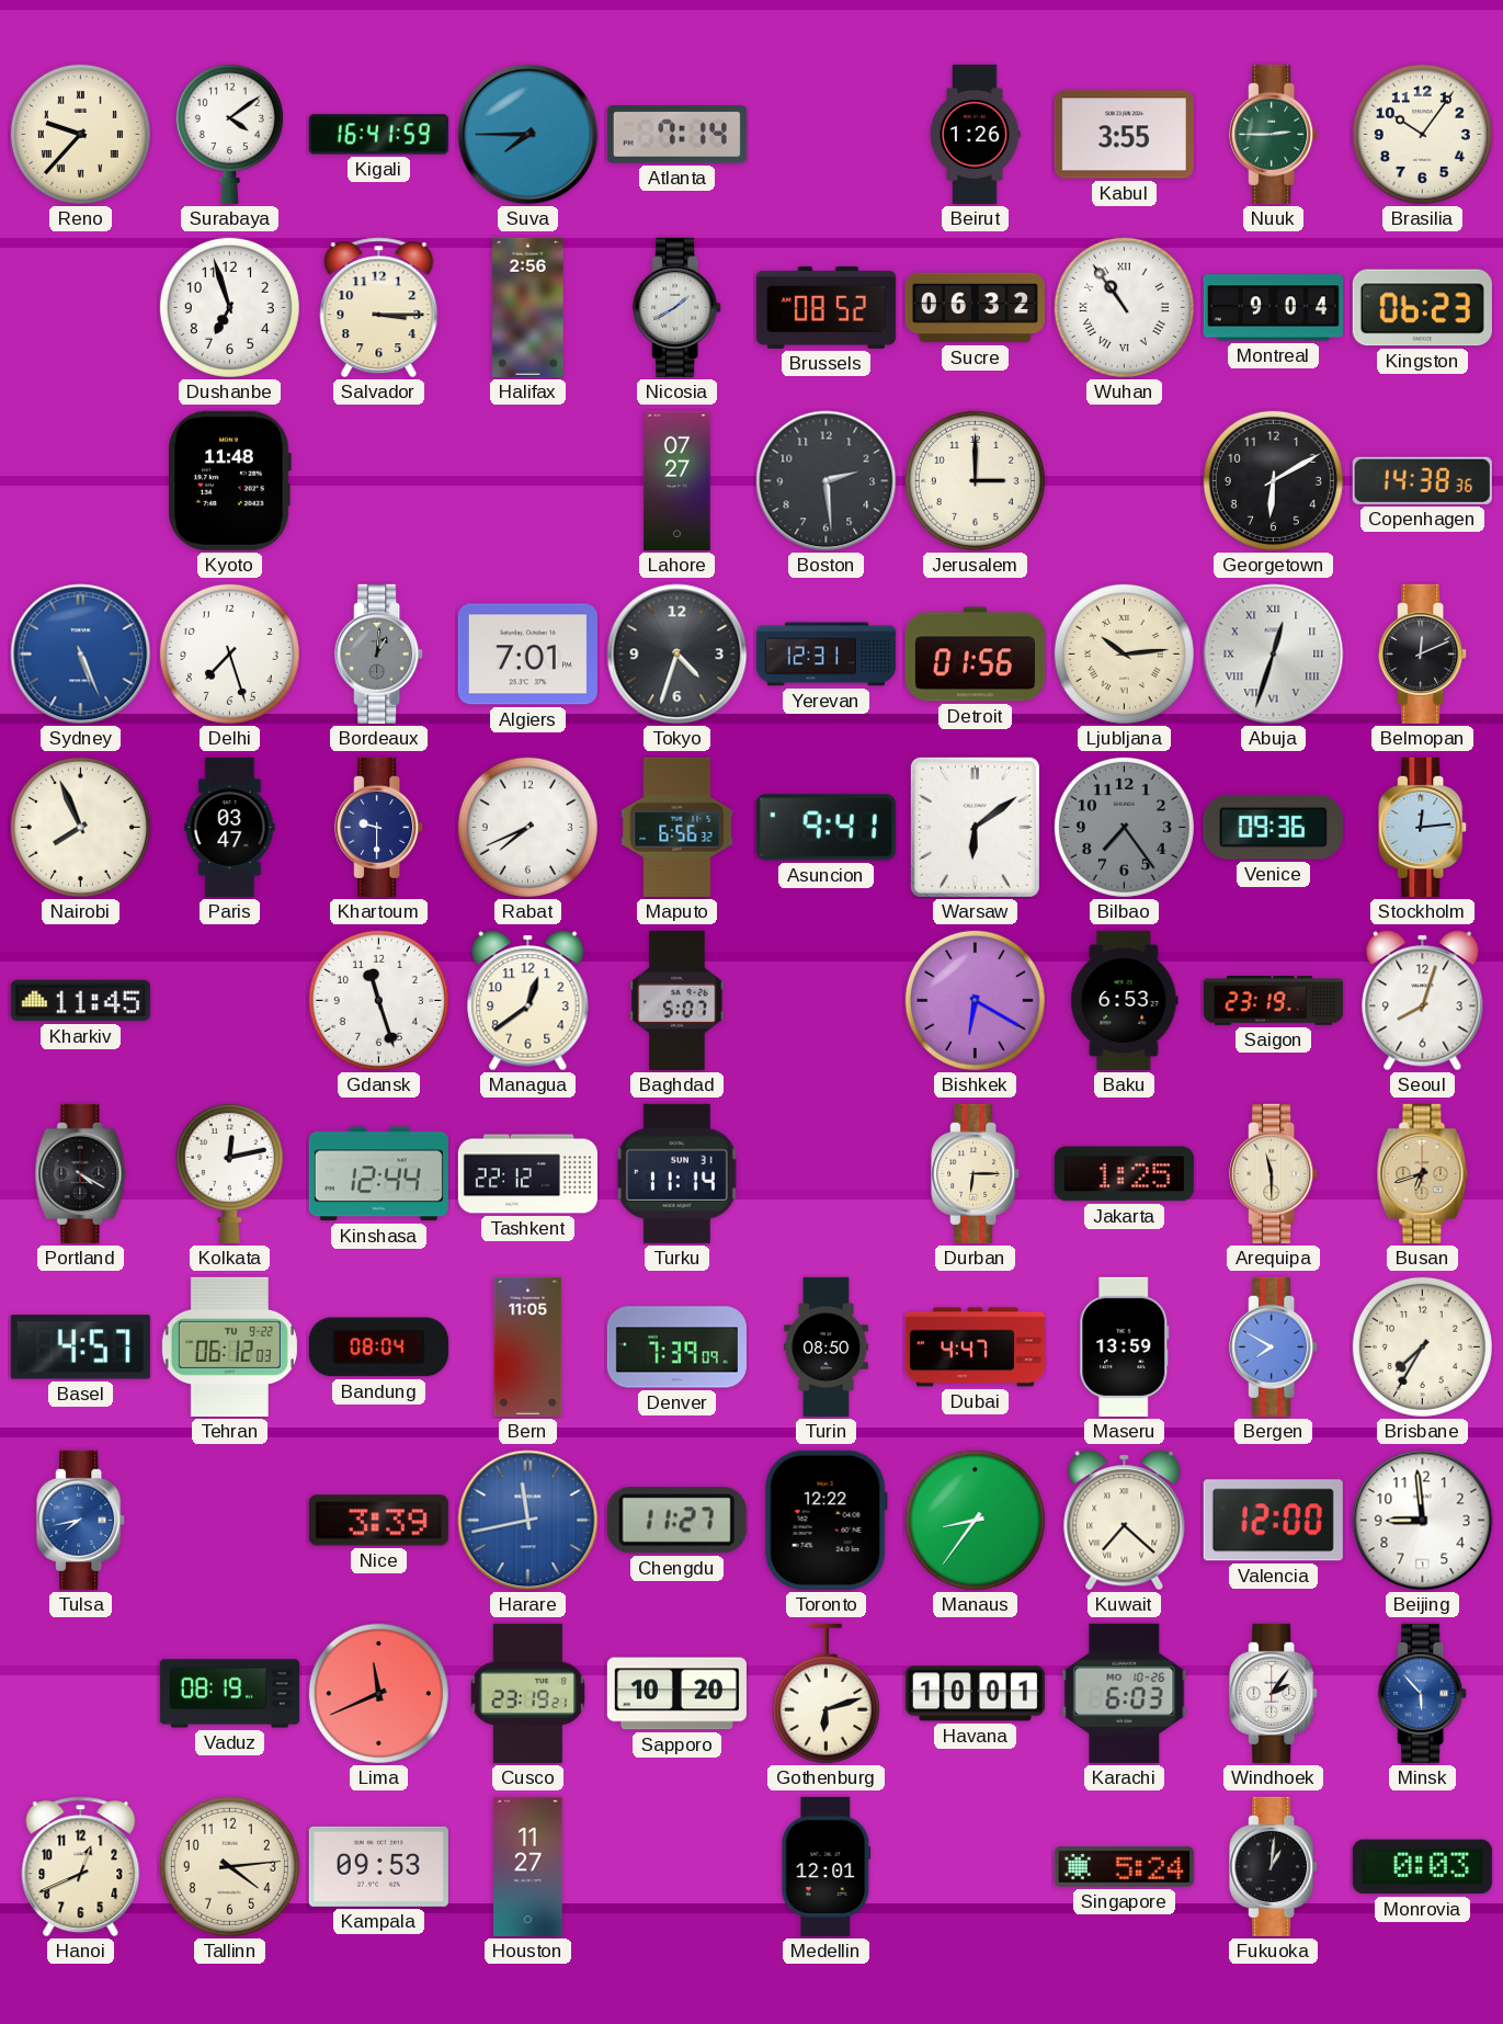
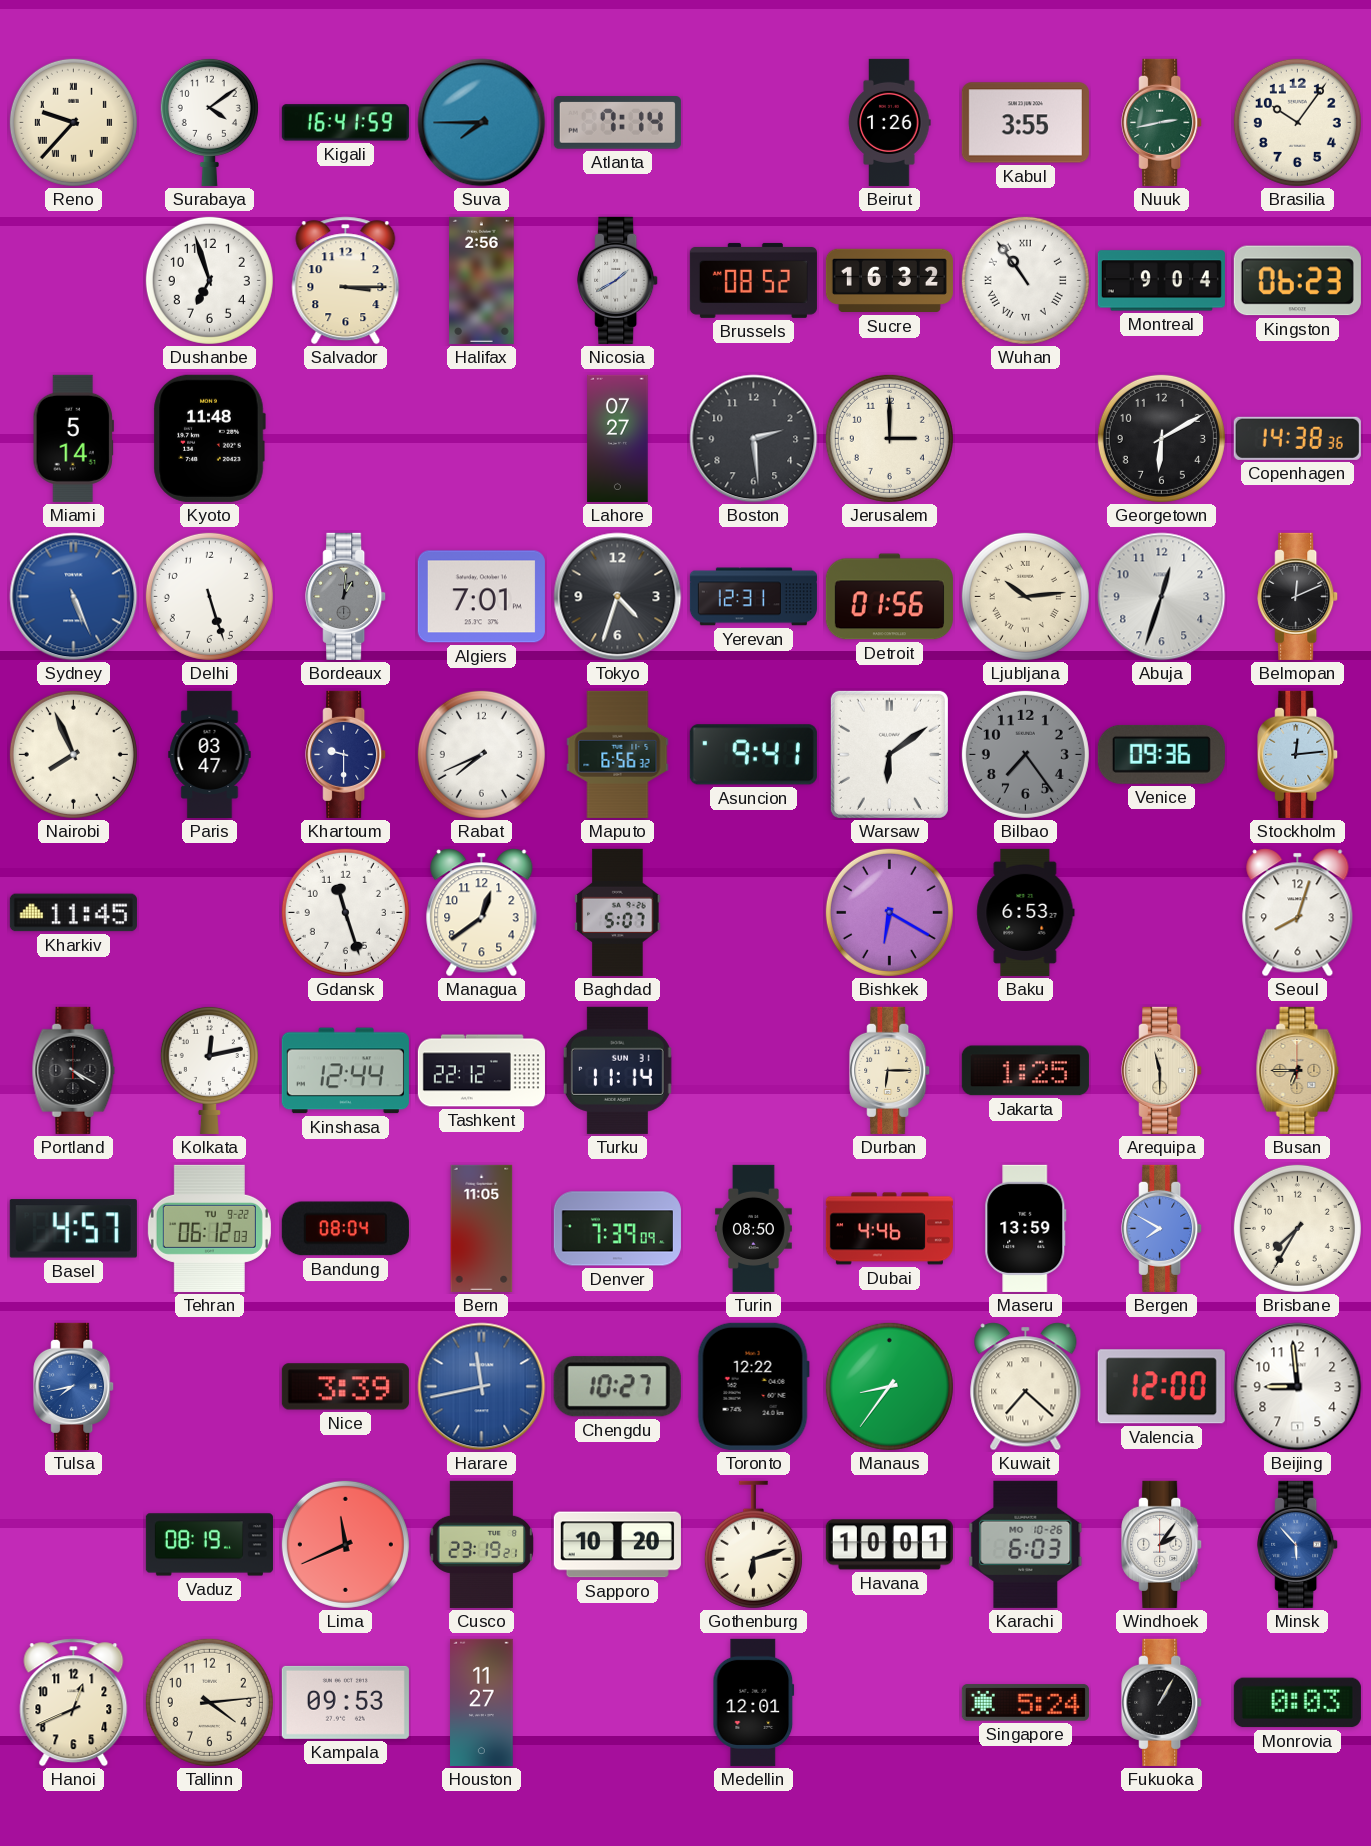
Nuuk: 2:45 -> 2:43
Sucre: 06:32 -> 16:32
Miami: none -> 5:14
Delhi: 7:27 -> 5:27
Abuja numerals: Roman -> Arabic
Saigon: 23:19 -> none
Busan: 6:42 -> 6:45
Dubai: 4:47 -> 4:46
Chengdu: 11:27 -> 10:27
Fukuoka: 1:01 -> 1:05
